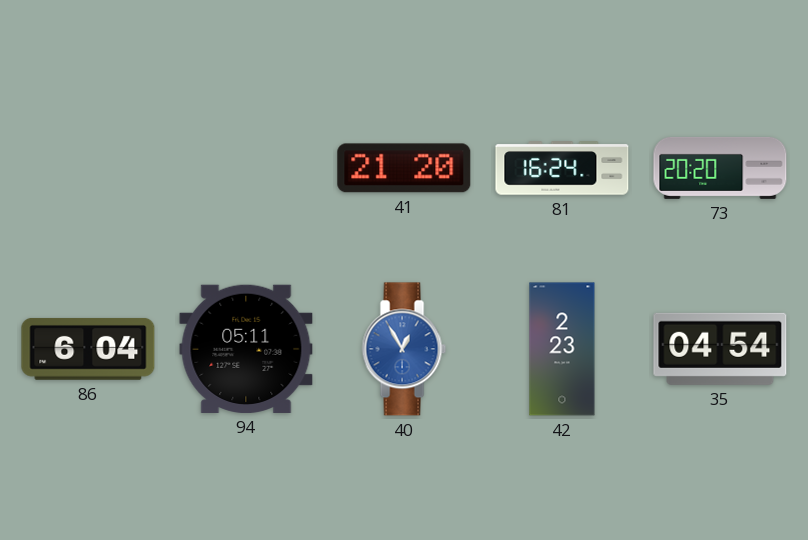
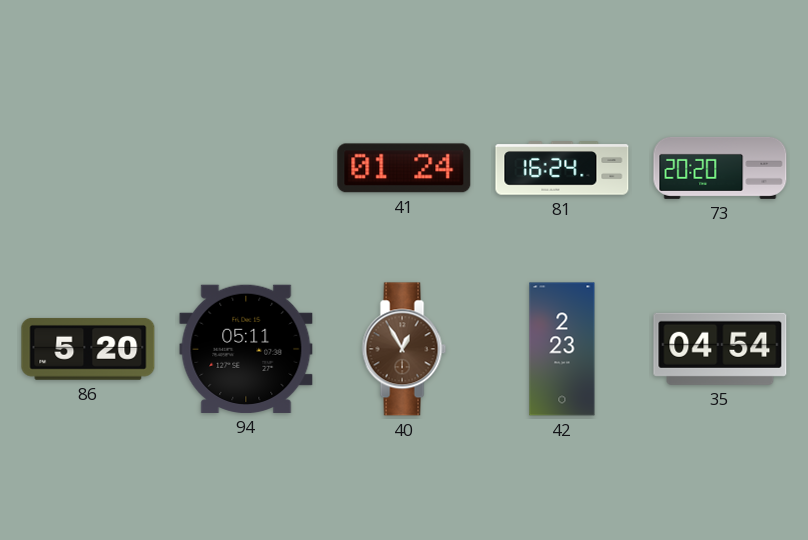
41: 21:20 -> 01:24
86: 6:04 -> 5:20
40 dial: blue -> brown
